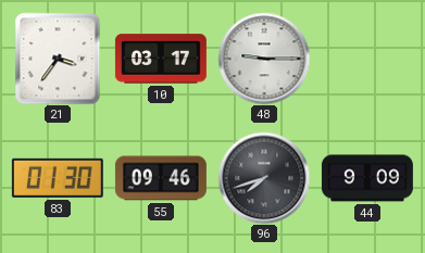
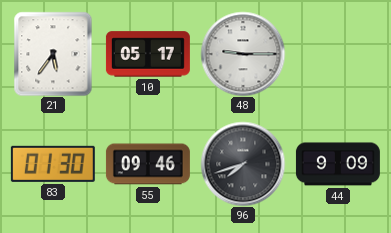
21: 3:36 -> 5:36
10: 03:17 -> 05:17
